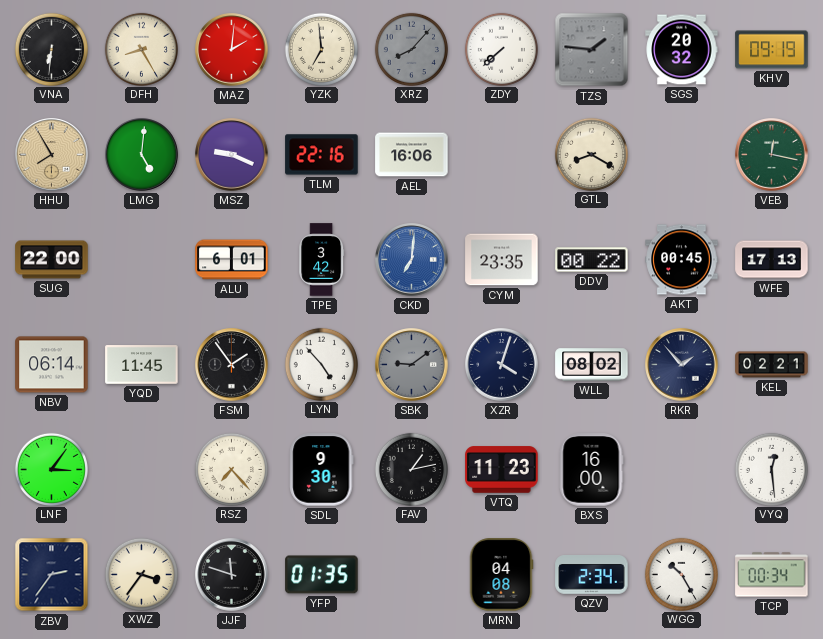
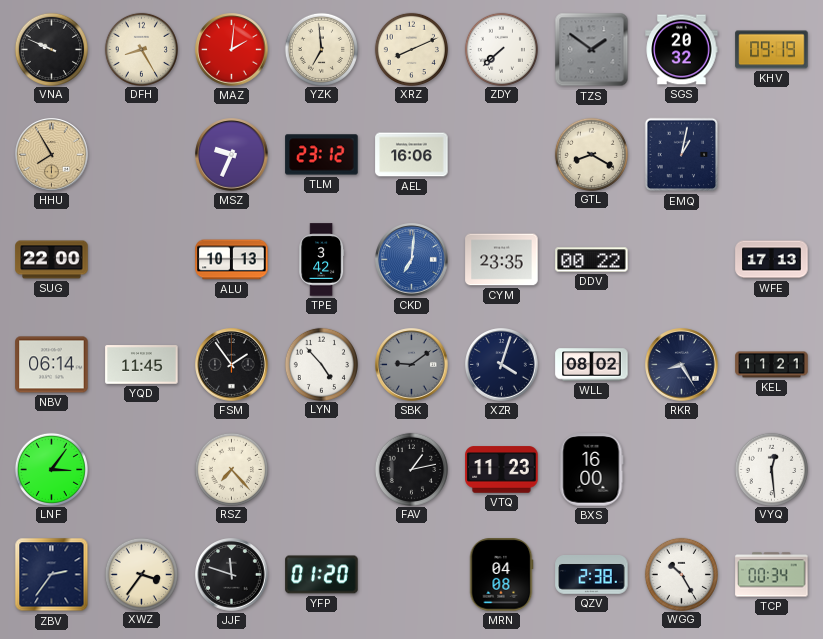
VNA: 6:31 -> 9:49
XRZ: 8:07 -> 8:11
XRZ dial: grey -> cream
TZS: 1:46 -> 1:51
LMG: 5:01 -> none
MSZ: 9:19 -> 9:34
TLM: 22:16 -> 23:12
EMQ: none -> 1:02
VEB: 12:17 -> none
ALU: 6:01 -> 10:13
AKT: 00:45 -> none
RKR: 1:53 -> 8:25
KEL: 02:21 -> 11:21
SDL: 9:30 -> none
YFP: 01:35 -> 01:20
QZV: 2:34 -> 2:38
